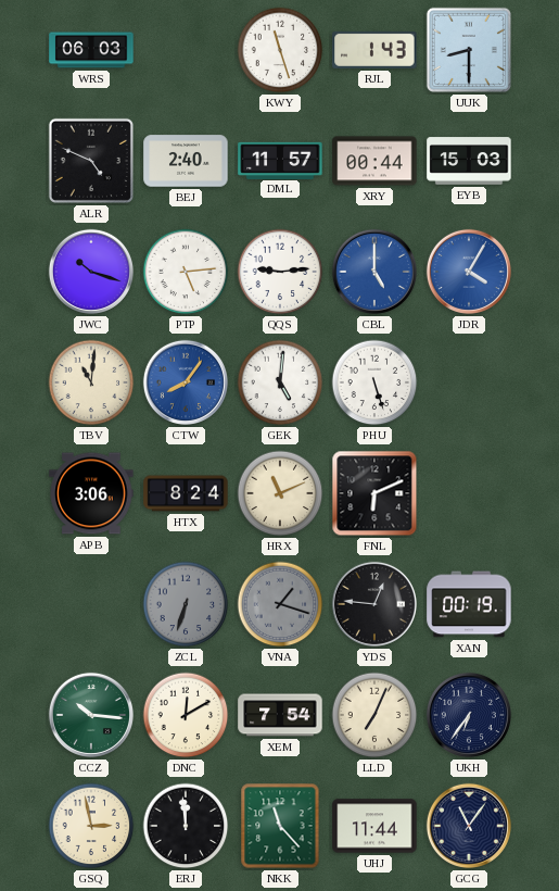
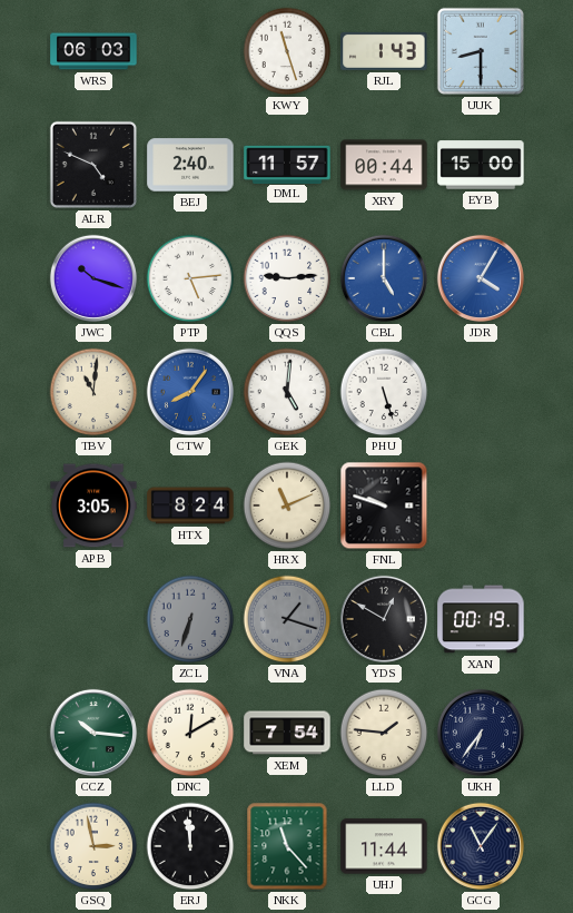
EYB: 15:03 -> 15:00
APB: 3:06 -> 3:05
FNL: 6:11 -> 9:48
YDS: 12:46 -> 12:50
LLD: 7:04 -> 1:46
